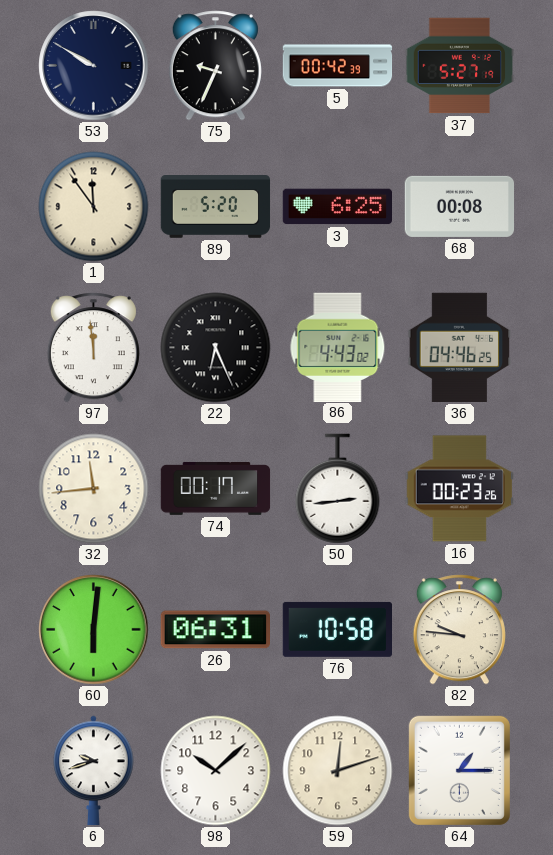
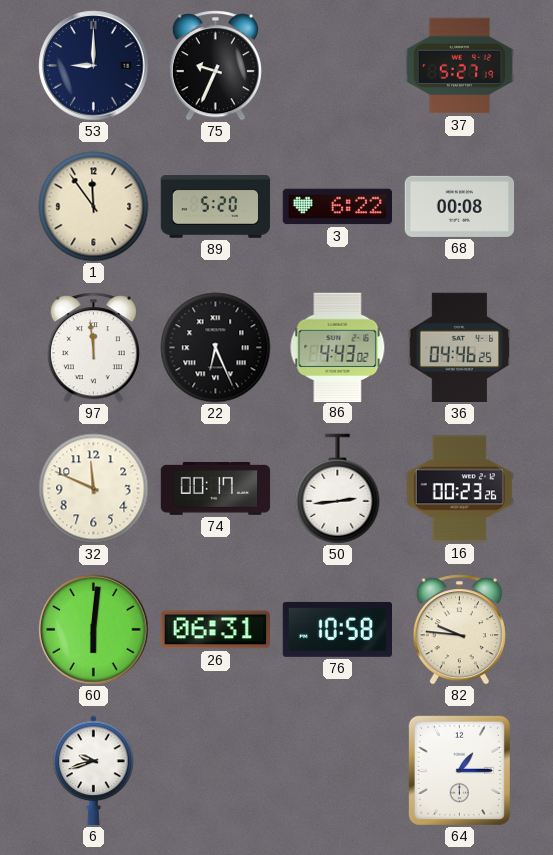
53: 9:50 -> 9:00
5: 00:42 -> none
3: 6:25 -> 6:22
32: 11:44 -> 11:49
98: 10:08 -> none
59: 12:12 -> none
